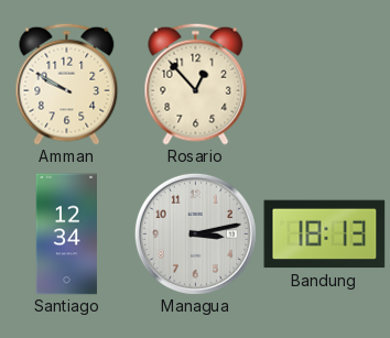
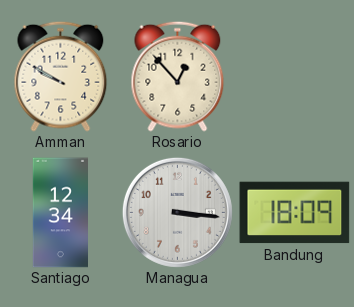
Managua: 3:13 -> 3:16
Bandung: 18:13 -> 18:09
